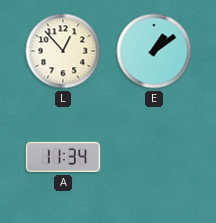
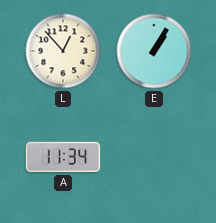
E: 1:09 -> 1:05
